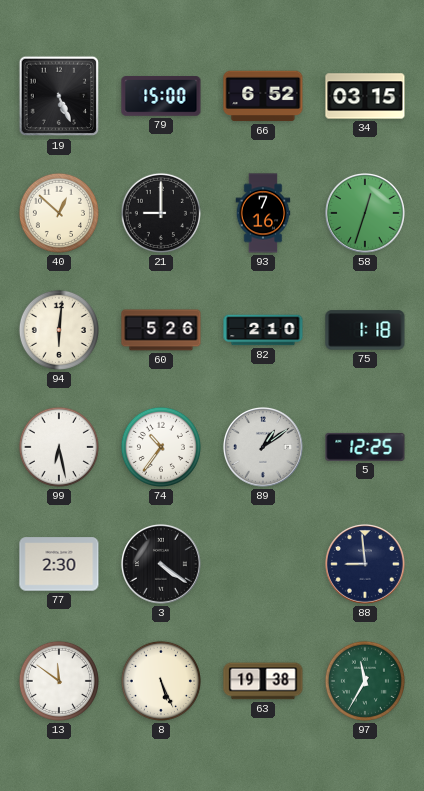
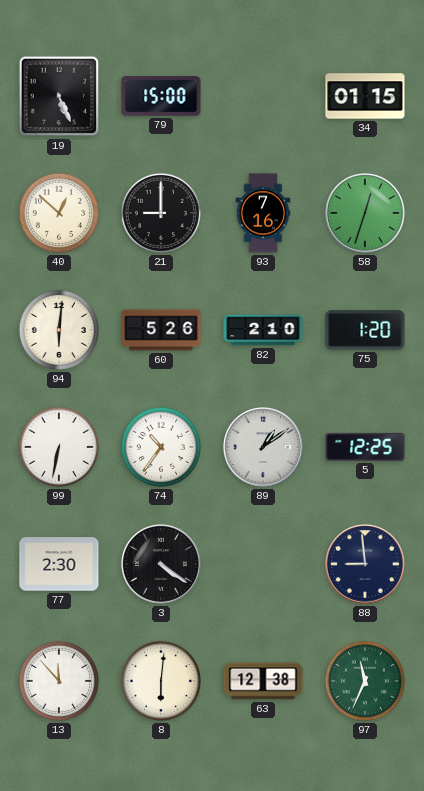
66: 6:52 -> none
34: 03:15 -> 01:15
75: 1:18 -> 1:20
99: 6:28 -> 6:32
13: 11:51 -> 11:53
8: 5:26 -> 6:01
63: 19:38 -> 12:38
97: 11:35 -> 11:34
